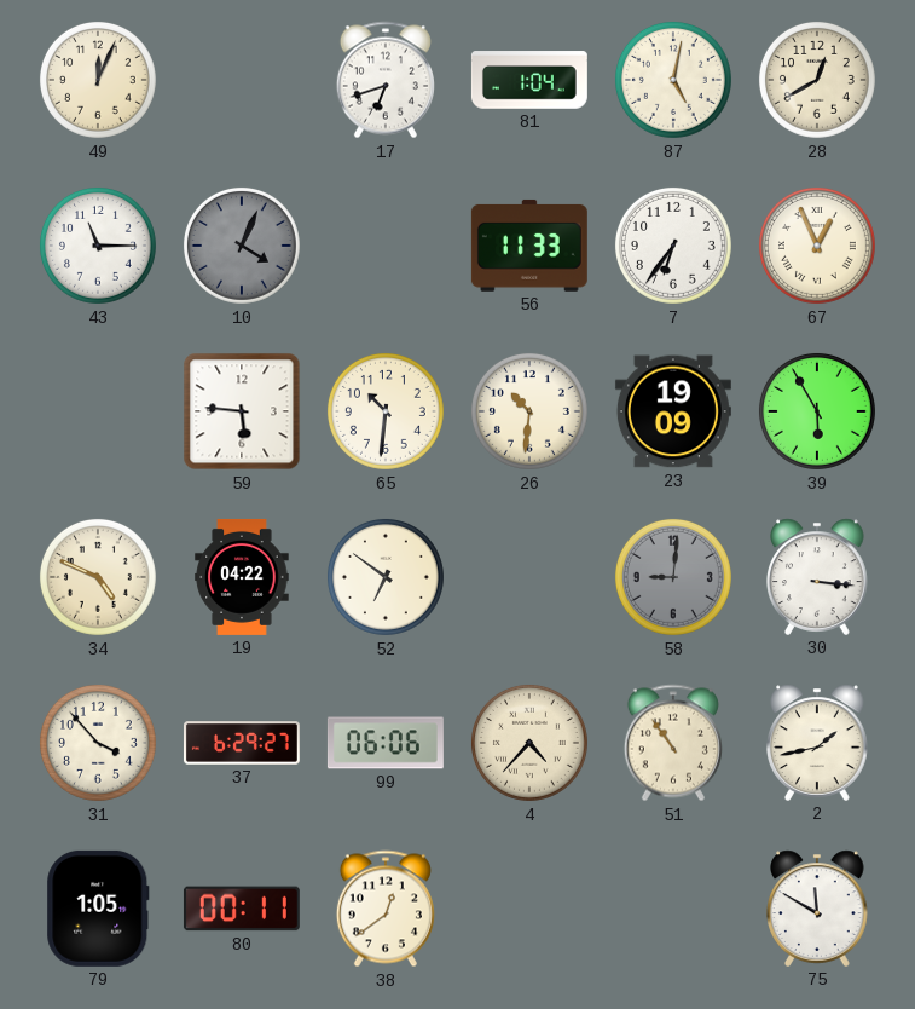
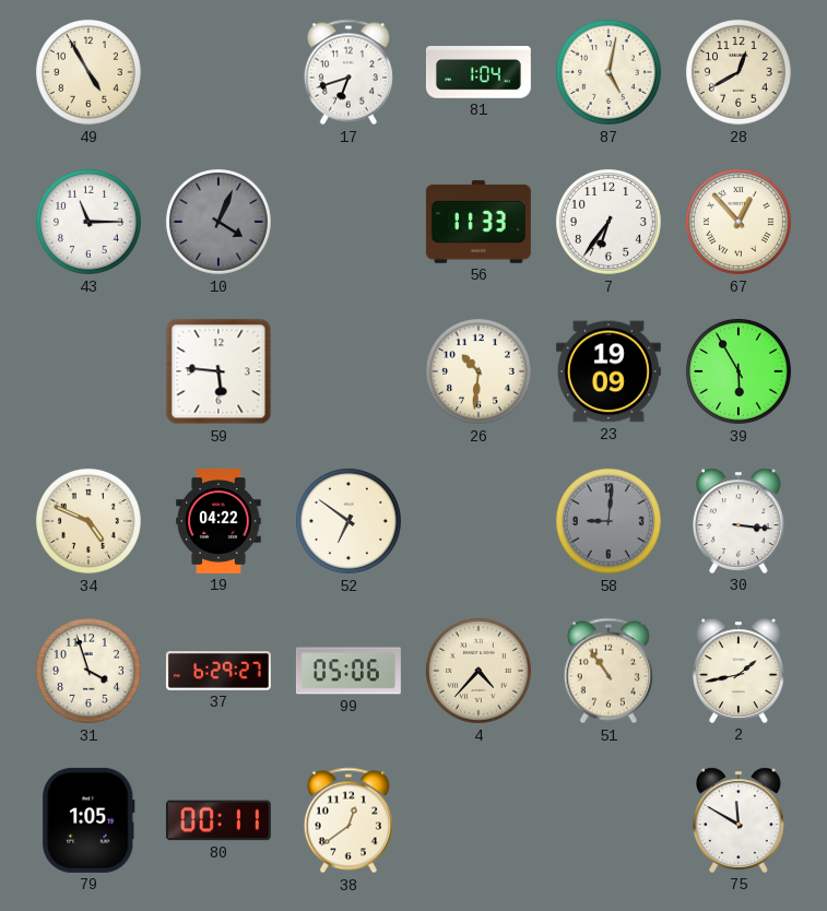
49: 12:04 -> 4:55
67: 12:56 -> 12:53
65: 10:31 -> none
31: 3:53 -> 3:57
99: 06:06 -> 05:06
